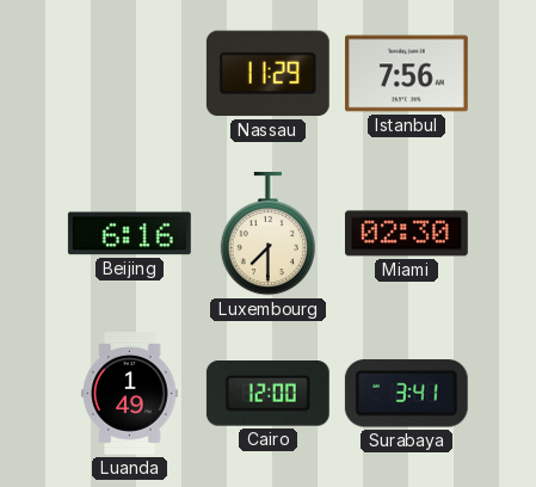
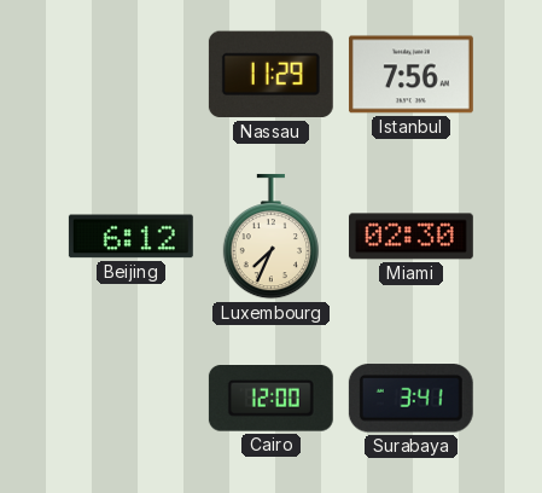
Beijing: 6:16 -> 6:12
Luxembourg: 7:30 -> 7:34
Luanda: 1:49 -> none
